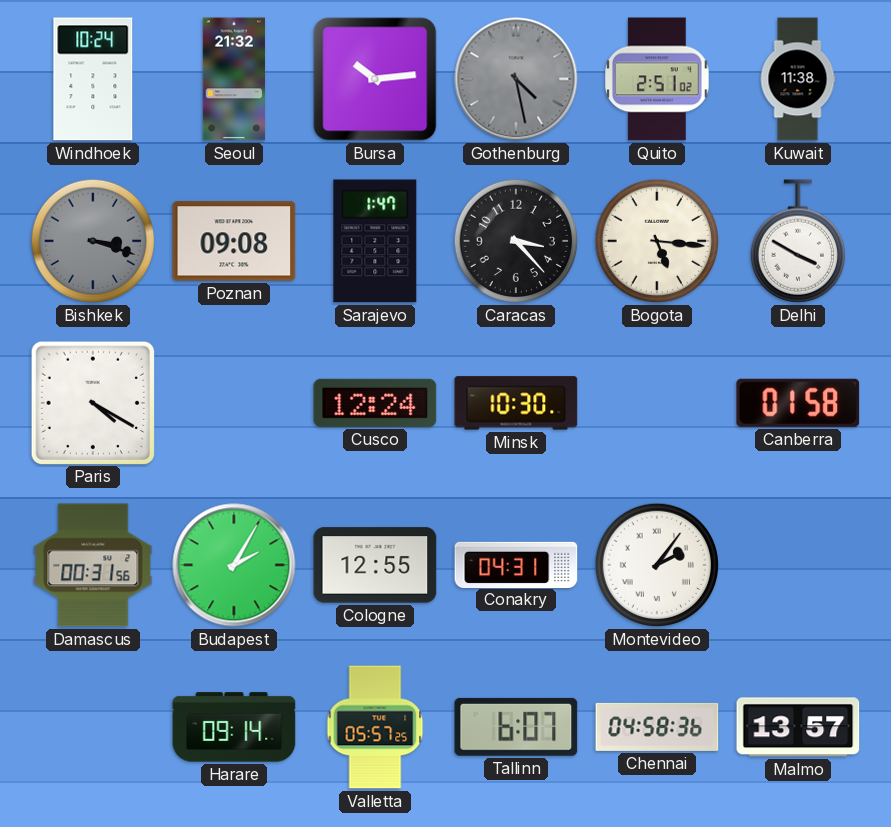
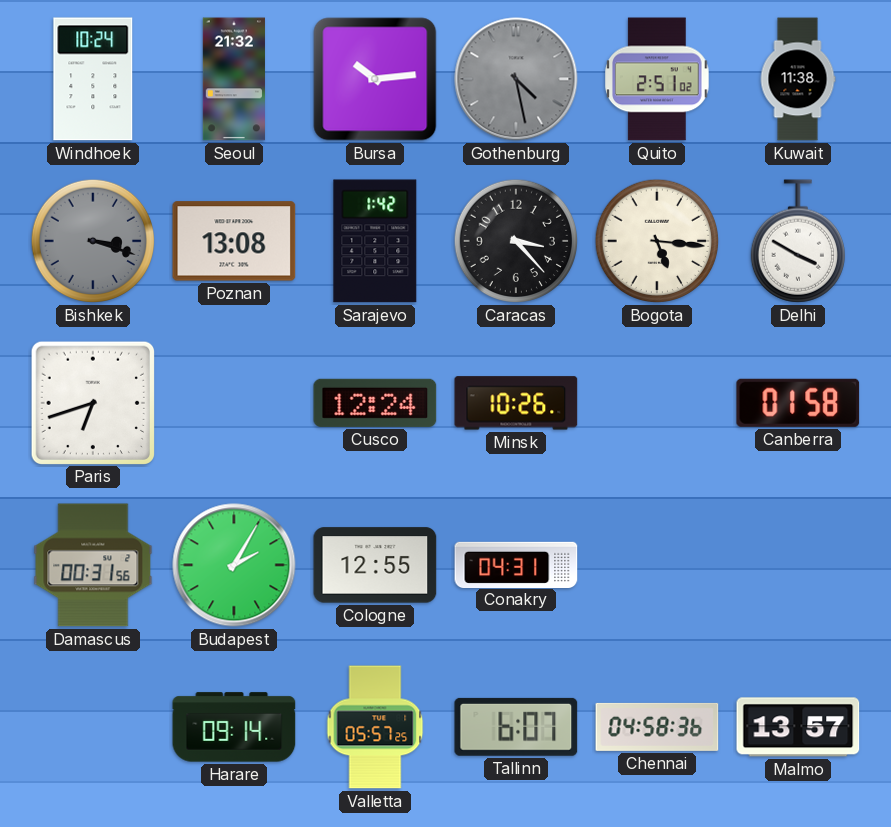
Poznan: 09:08 -> 13:08
Sarajevo: 1:47 -> 1:42
Paris: 4:20 -> 6:42
Minsk: 10:30 -> 10:26
Montevideo: 2:06 -> none
